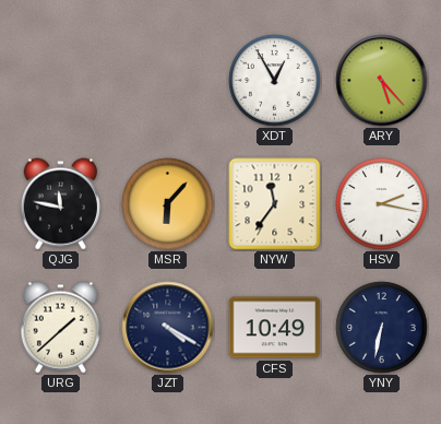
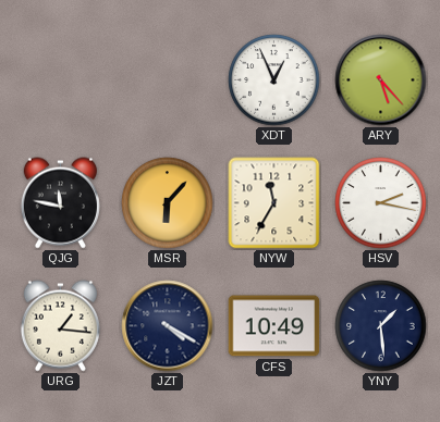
XDT: 12:55 -> 12:56
NYW: 11:36 -> 11:35
URG: 1:38 -> 1:16
YNY: 6:32 -> 1:29
